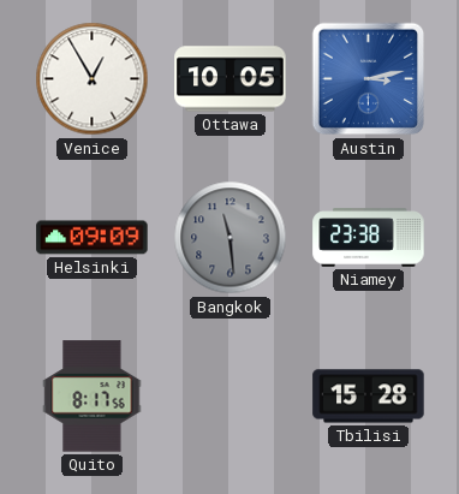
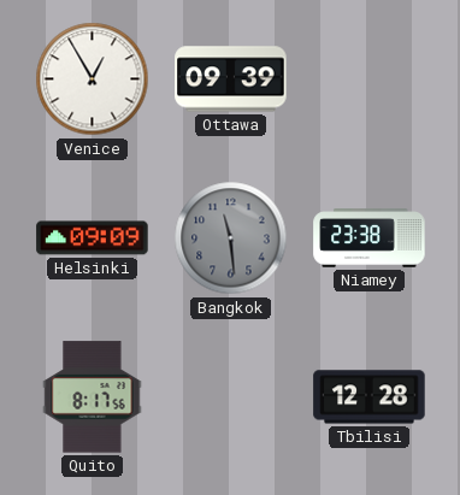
Ottawa: 10:05 -> 09:39
Austin: 3:13 -> none
Tbilisi: 15:28 -> 12:28
